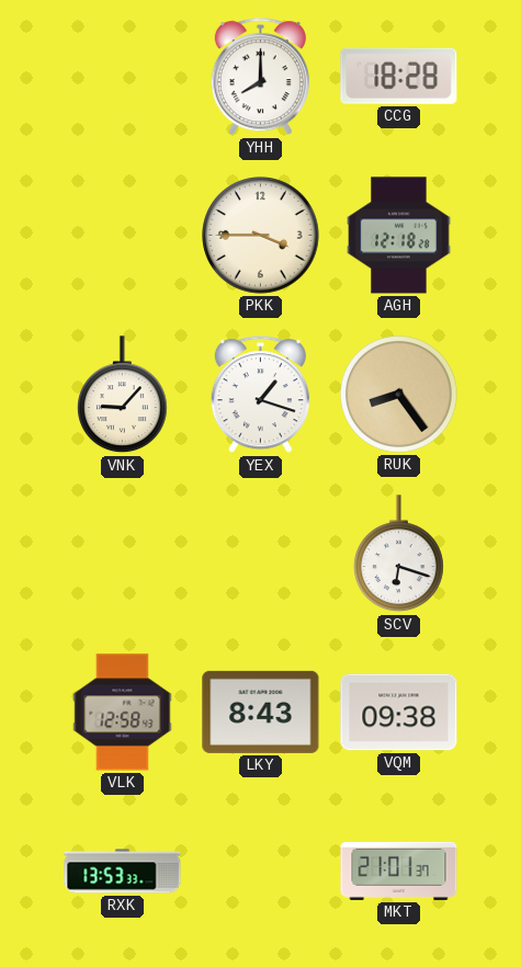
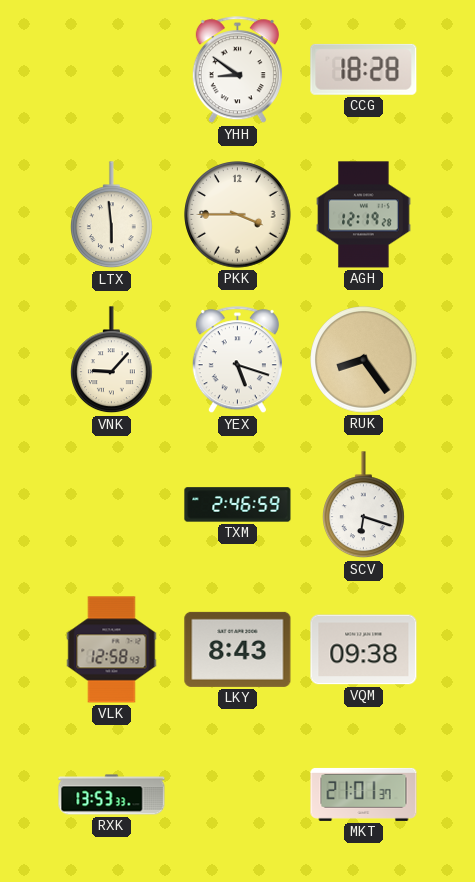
YHH: 8:00 -> 8:51
LTX: none -> 5:59
AGH: 12:18 -> 12:19
YEX: 1:18 -> 5:18
TXM: none -> 2:46
